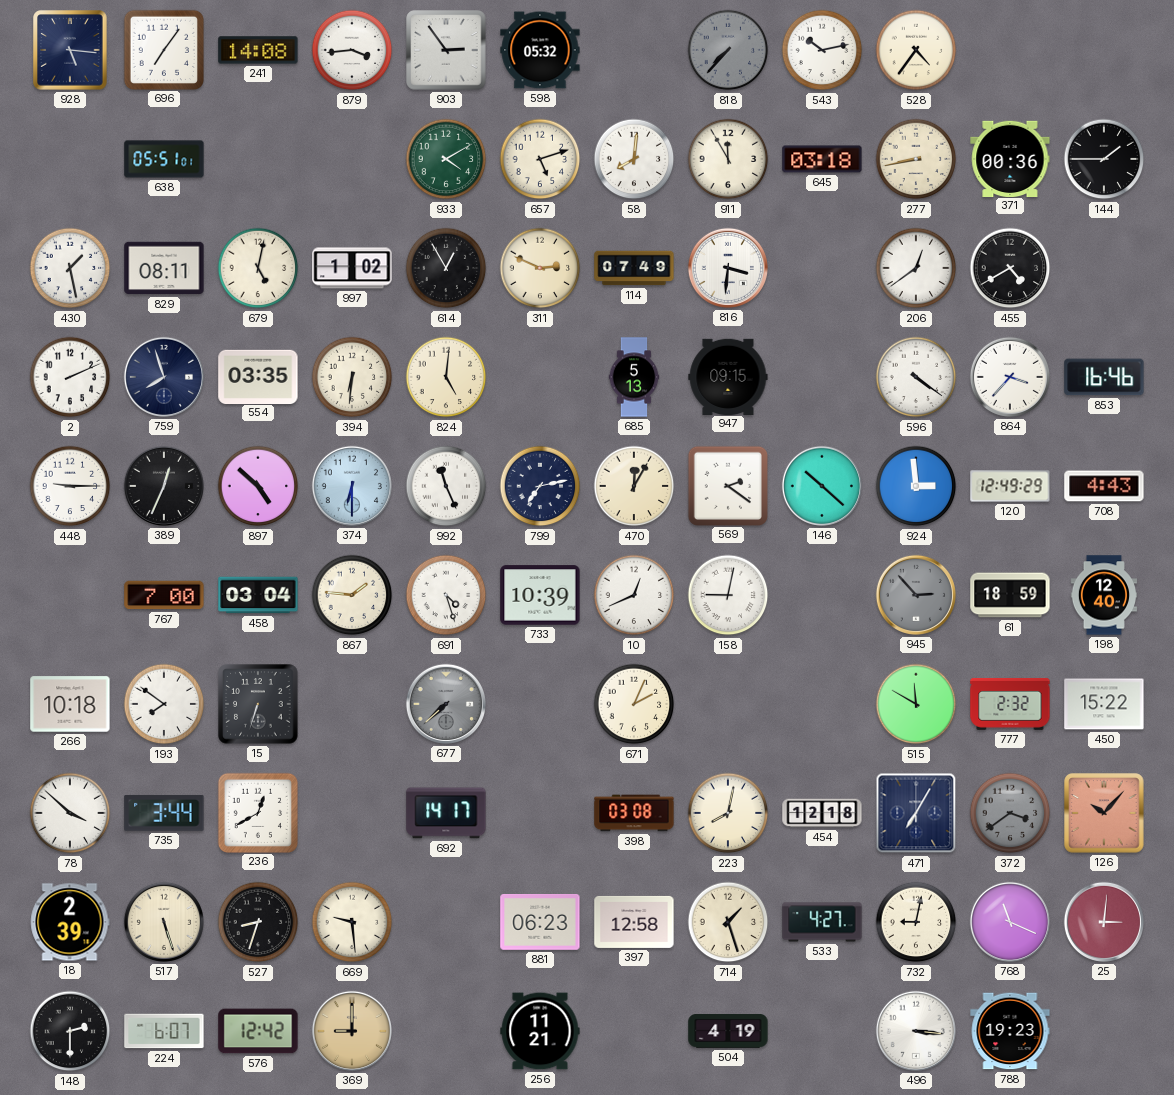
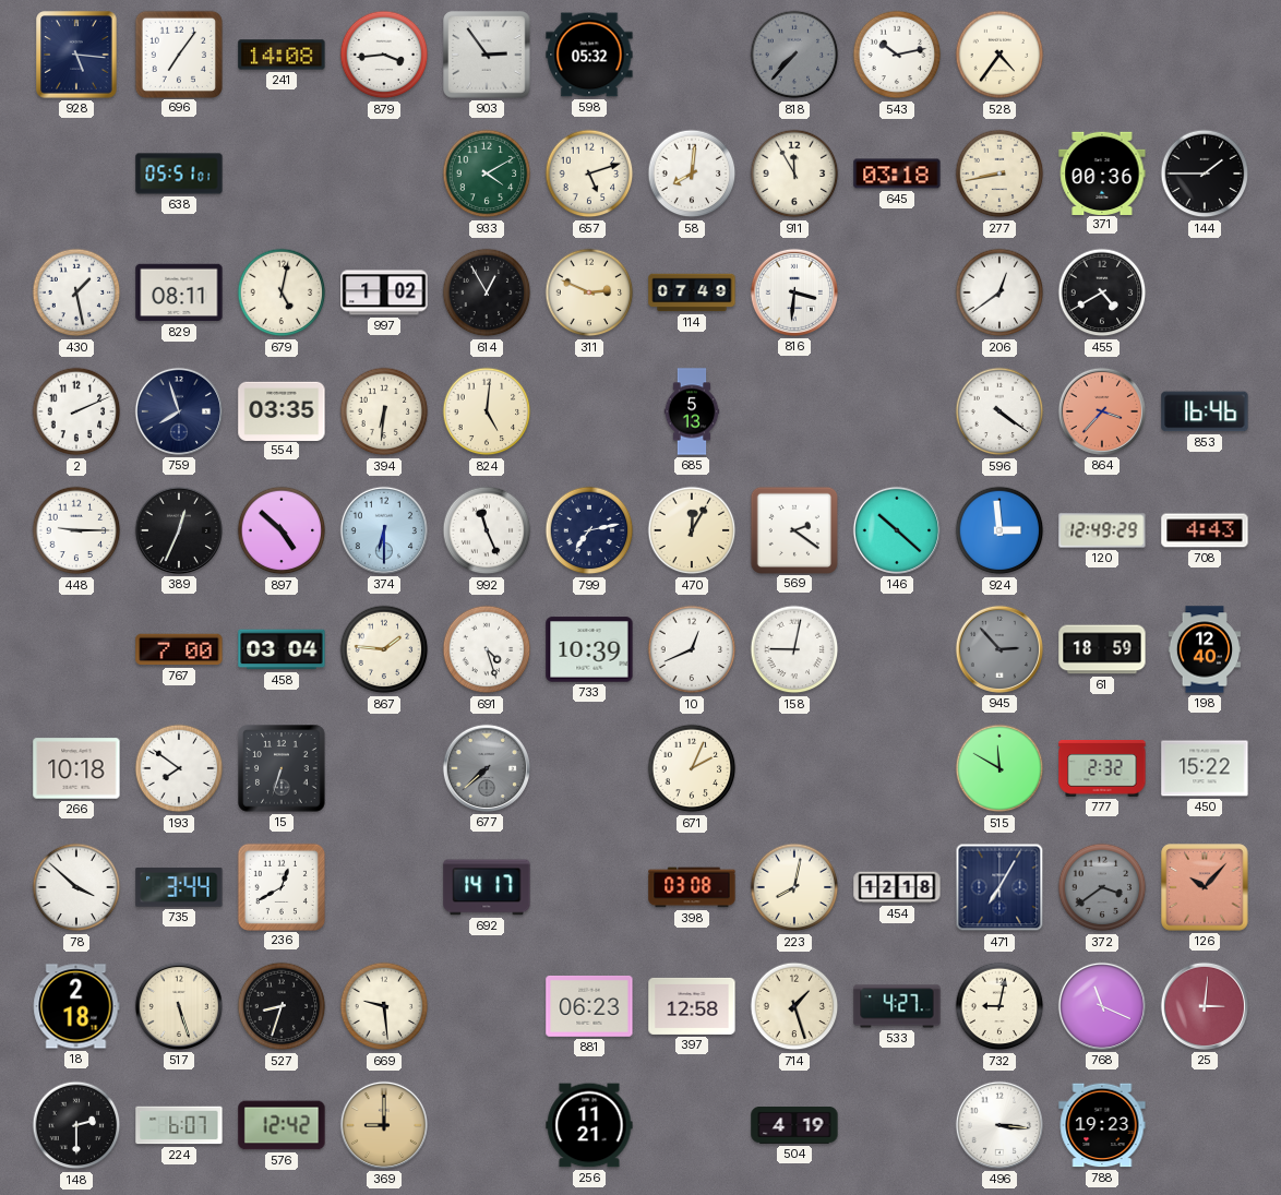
947: 09:15 -> none
864 dial: white -> salmon
18: 2:39 -> 2:18
